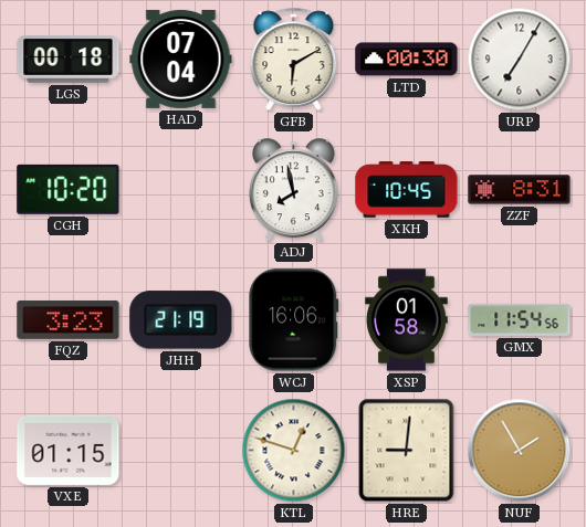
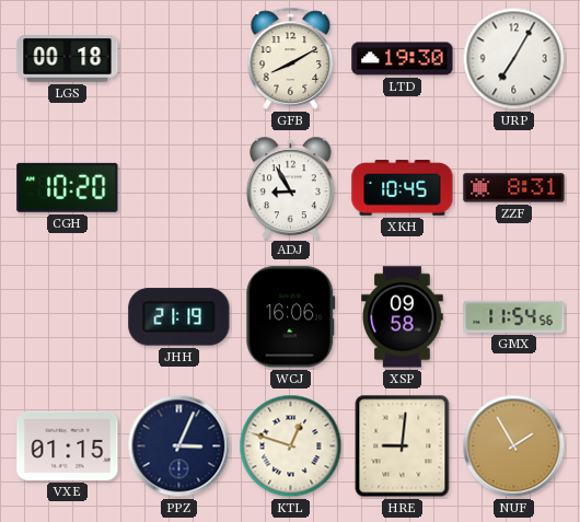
HAD: 07:04 -> none
GFB: 6:10 -> 8:10
LTD: 00:30 -> 19:30
ADJ: 7:58 -> 8:55
FQZ: 3:23 -> none
XSP: 01:58 -> 09:58
PPZ: none -> 3:04
